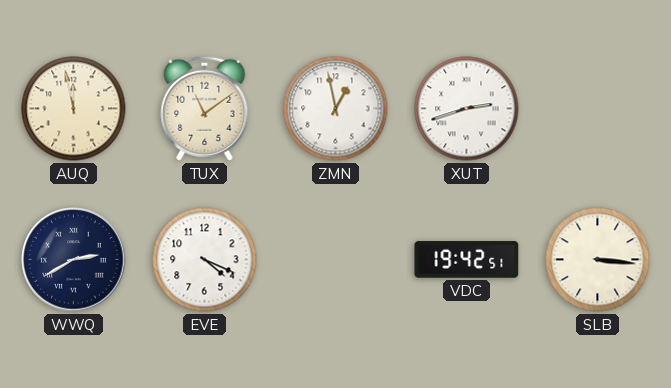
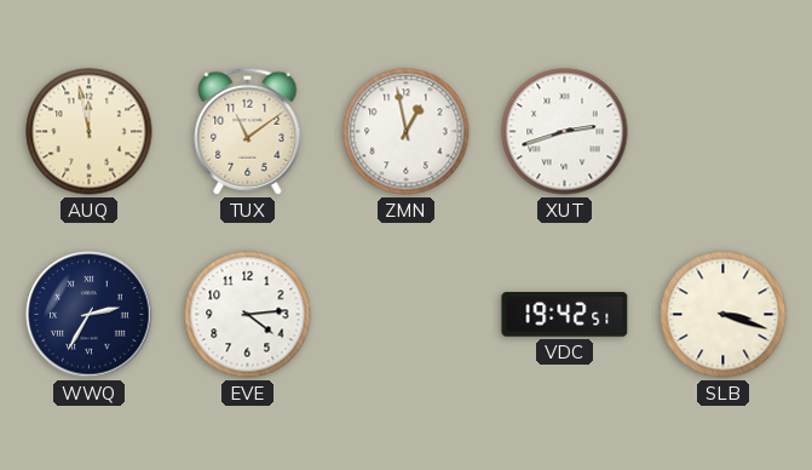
WWQ: 2:40 -> 2:35
EVE: 4:19 -> 4:14
SLB: 3:16 -> 3:18
